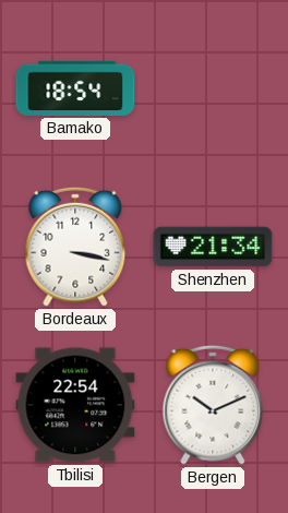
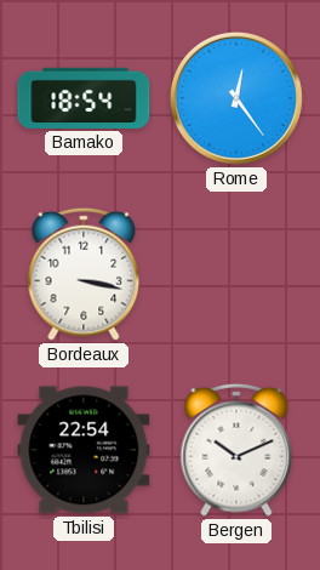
Rome: none -> 12:24
Shenzhen: 21:34 -> none
